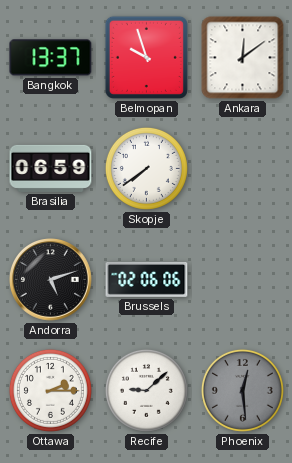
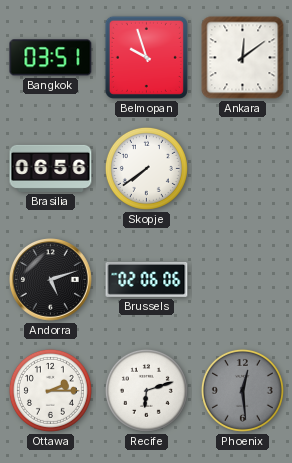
Bangkok: 13:37 -> 03:51
Brasilia: 06:59 -> 06:56
Recife: 9:08 -> 6:12
